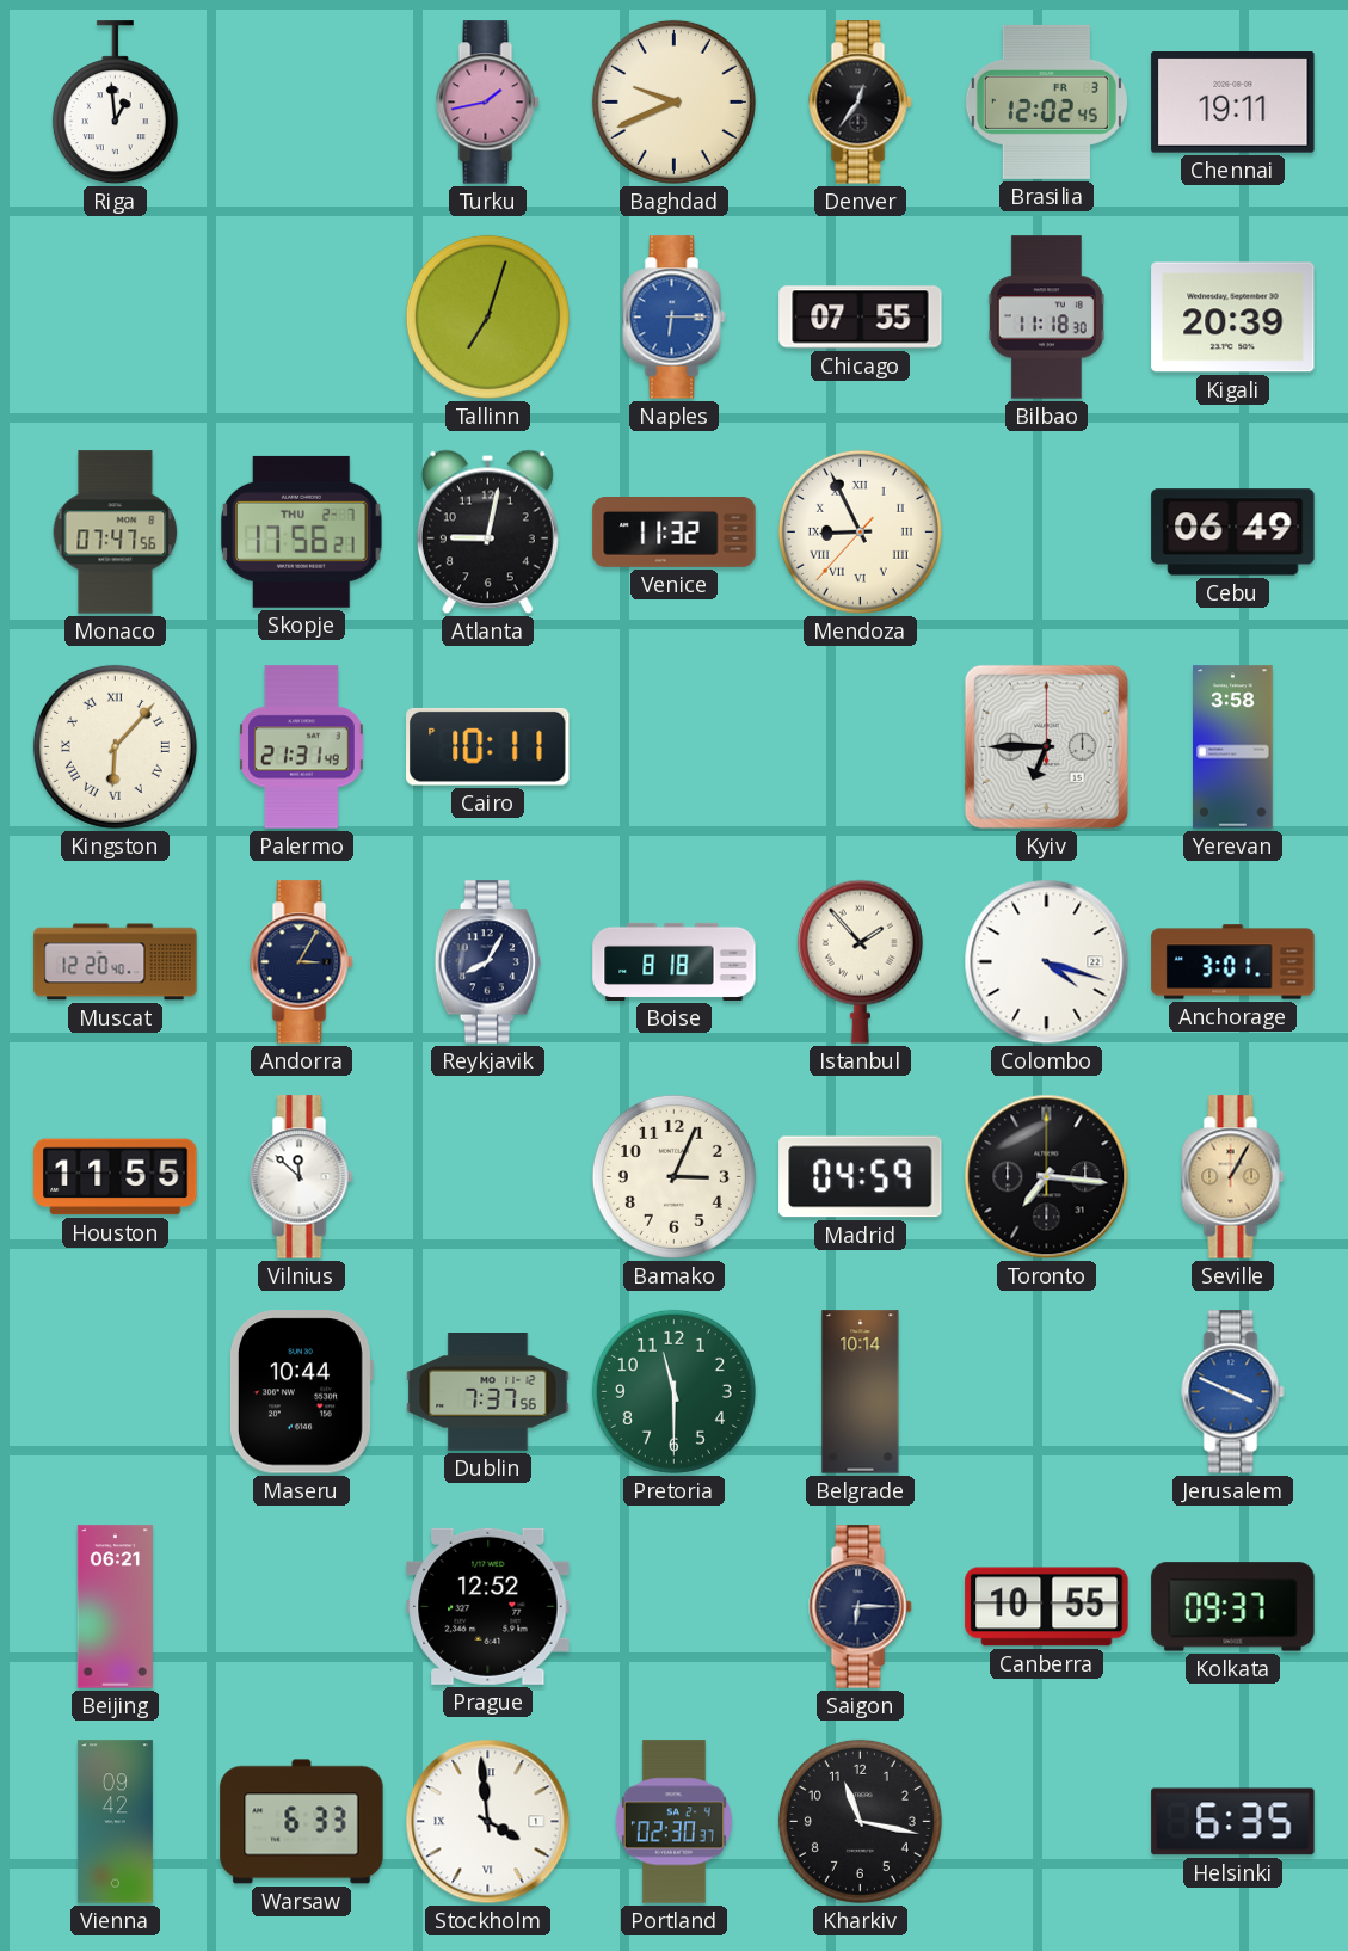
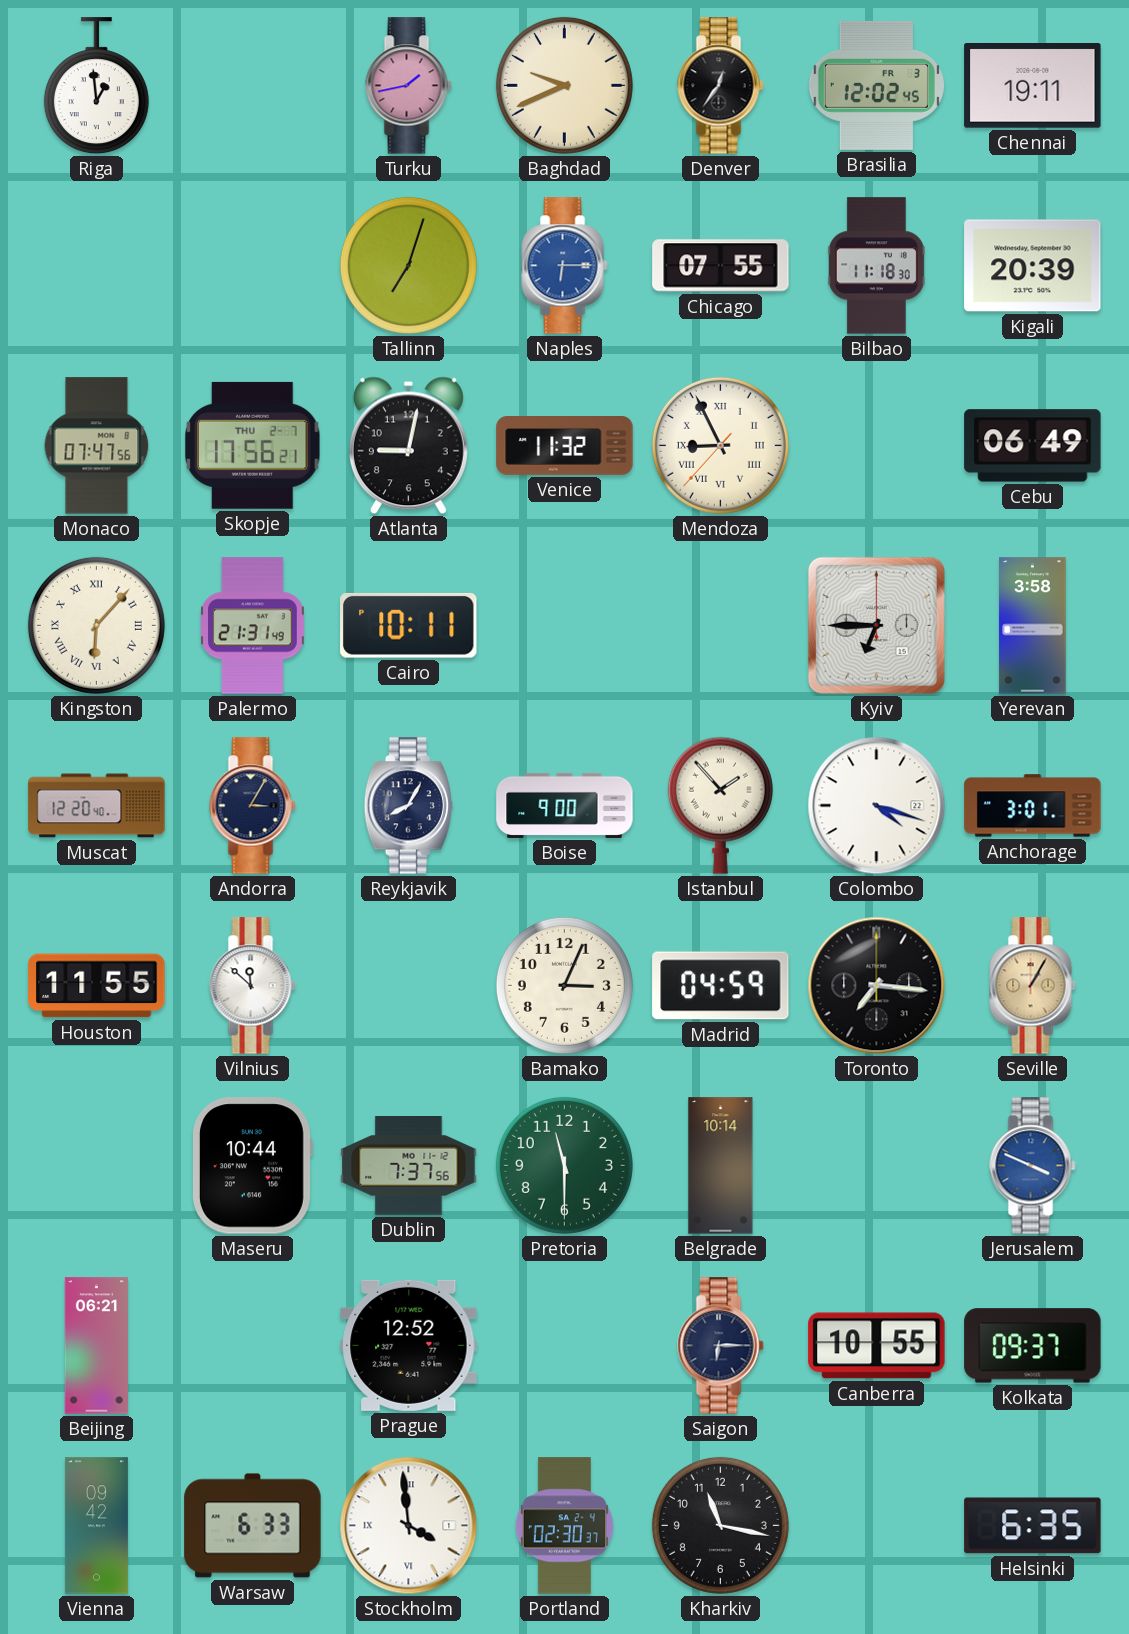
Boise: 8:18 -> 9:00
